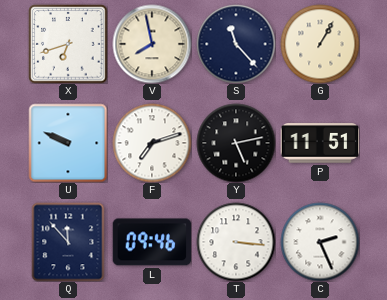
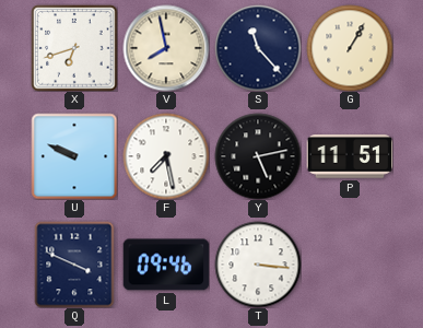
F: 7:12 -> 7:28
Q: 11:53 -> 3:49
C: 2:26 -> none
